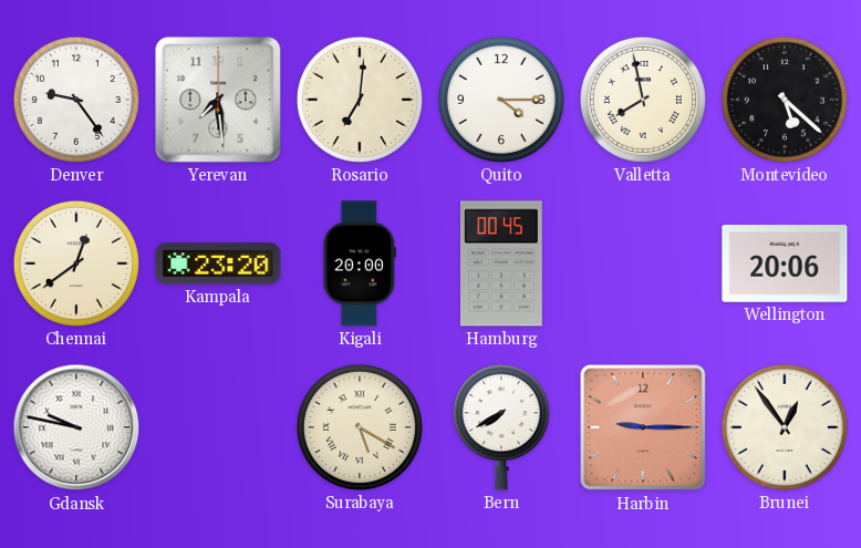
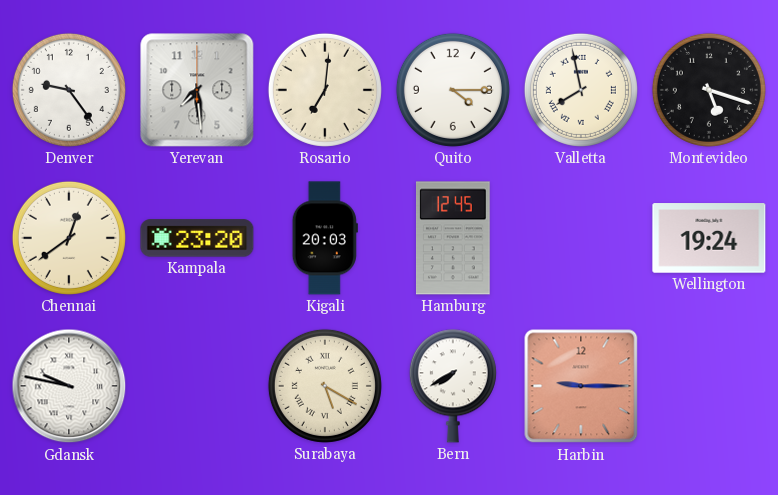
Montevideo: 5:22 -> 5:18
Kigali: 20:00 -> 20:03
Hamburg: 00:45 -> 12:45
Wellington: 20:06 -> 19:24
Brunei: 12:54 -> none
